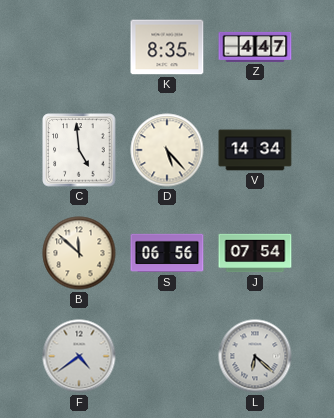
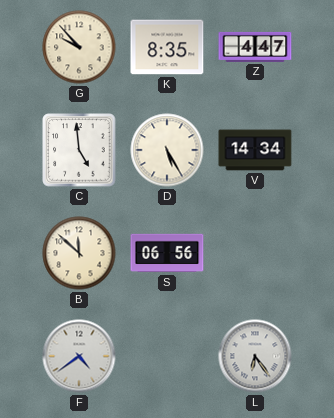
G: none -> 9:53
D: 5:23 -> 5:25
J: 07:54 -> none
L: 6:22 -> 6:24
